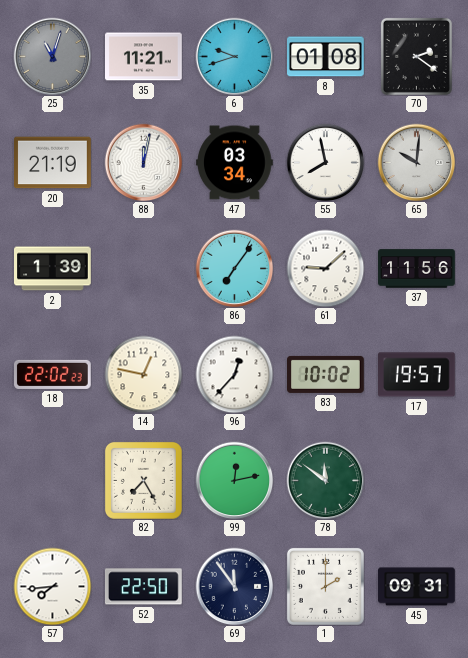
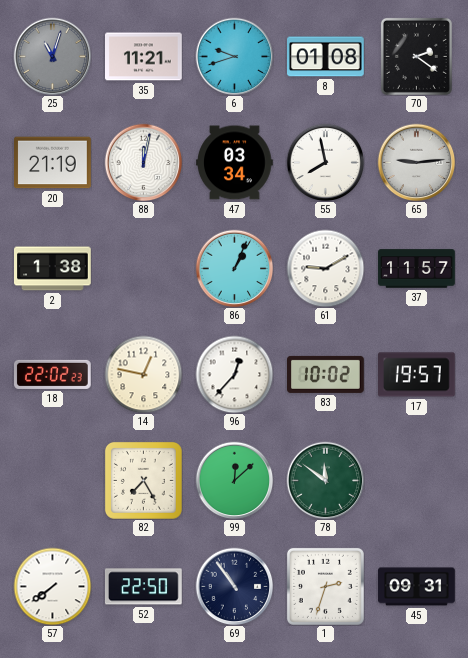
65: 10:01 -> 9:14
2: 1:39 -> 1:38
86: 7:06 -> 1:04
61: 9:08 -> 9:10
37: 11:56 -> 11:57
99: 12:13 -> 12:08
57: 7:44 -> 7:39
69: 11:54 -> 10:54
1: 2:00 -> 2:33
